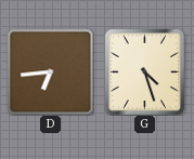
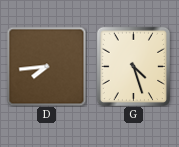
D: 6:44 -> 7:44
